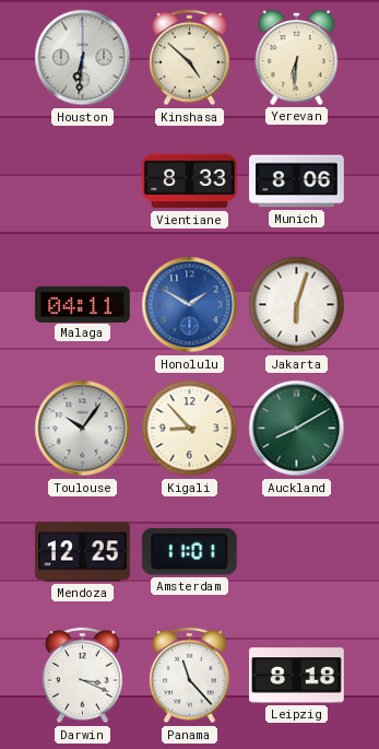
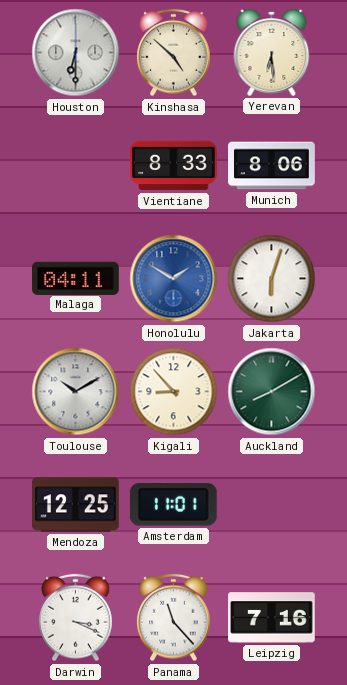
Houston: 6:31 -> 6:30
Yerevan: 6:31 -> 6:29
Toulouse: 10:06 -> 10:10
Leipzig: 8:18 -> 7:16
